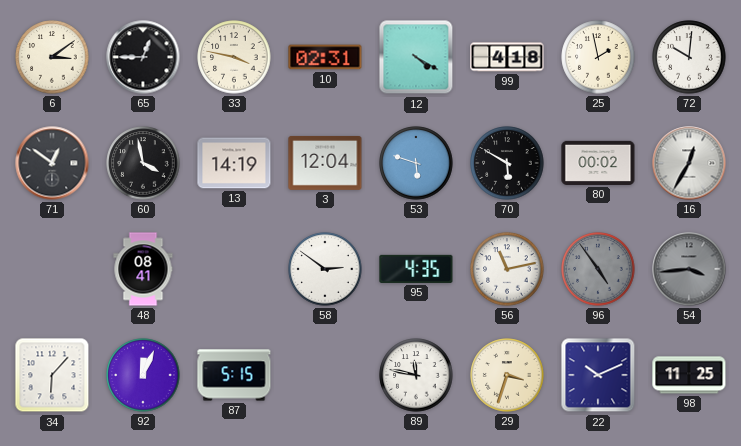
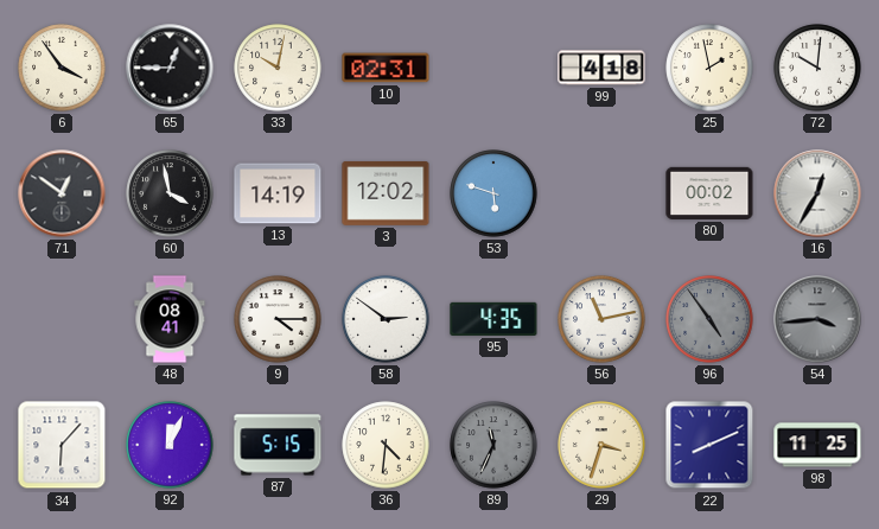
6: 3:09 -> 3:54
33: 3:47 -> 10:02
12: 4:20 -> none
3: 12:04 -> 12:02
70: 5:50 -> none
9: none -> 4:15
36: none -> 4:31
89: 11:47 -> 11:34
89 dial: white -> grey
22: 10:11 -> 8:11
